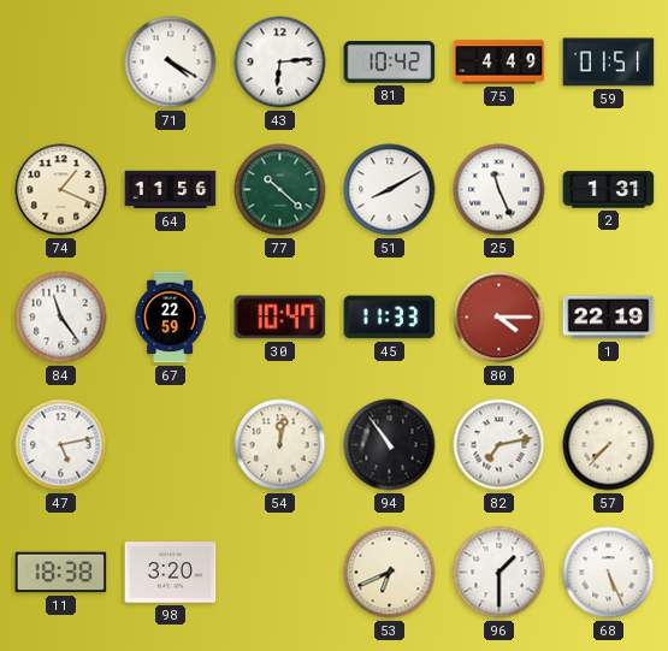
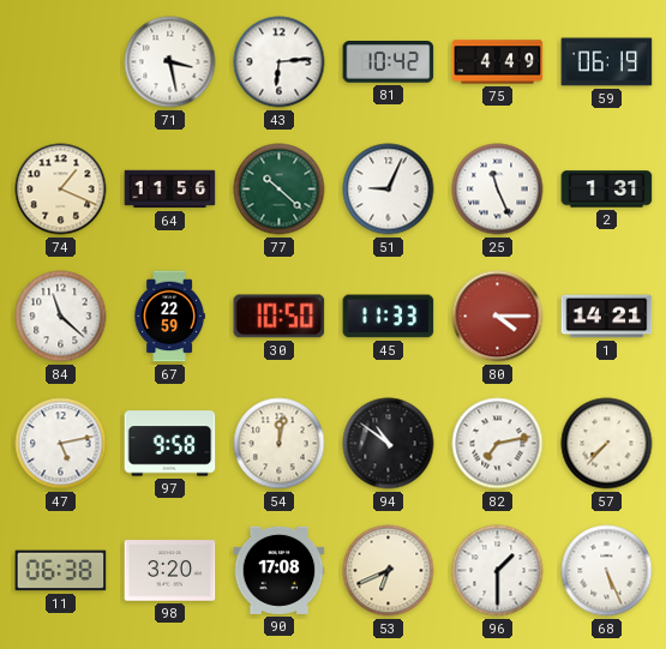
71: 4:20 -> 3:28
59: 01:51 -> 06:19
51: 8:10 -> 9:04
84: 11:24 -> 11:22
30: 10:47 -> 10:50
1: 22:19 -> 14:21
97: none -> 9:58
94: 10:54 -> 10:51
11: 18:38 -> 06:38
90: none -> 17:08
